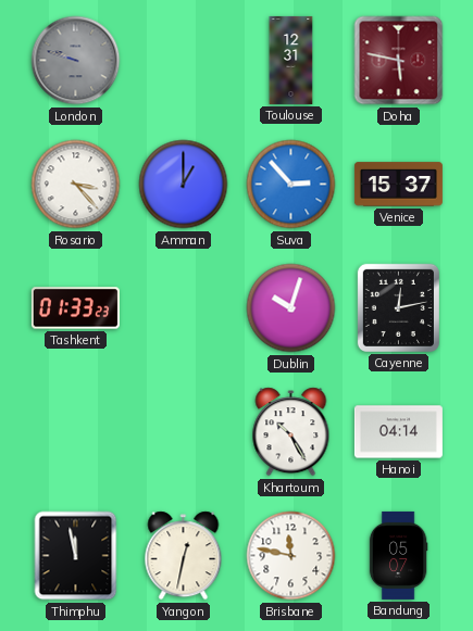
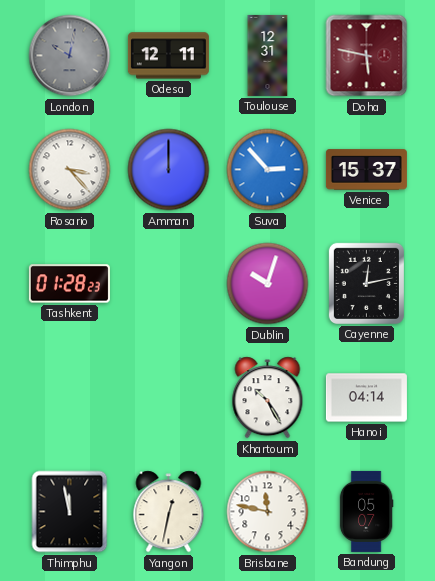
London: 9:48 -> 10:02
Odesa: none -> 12:11
Amman: 1:00 -> 12:00
Tashkent: 01:33 -> 01:28
